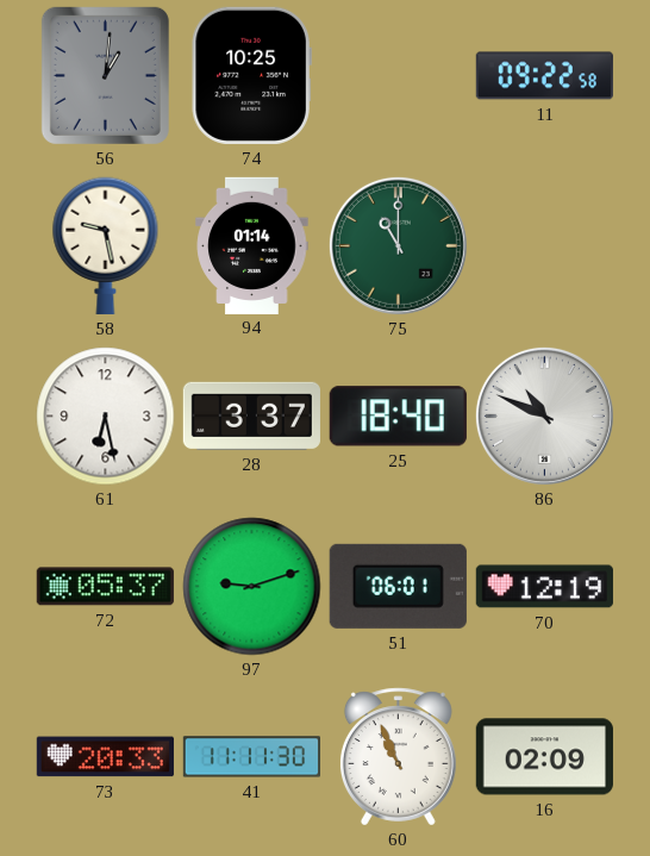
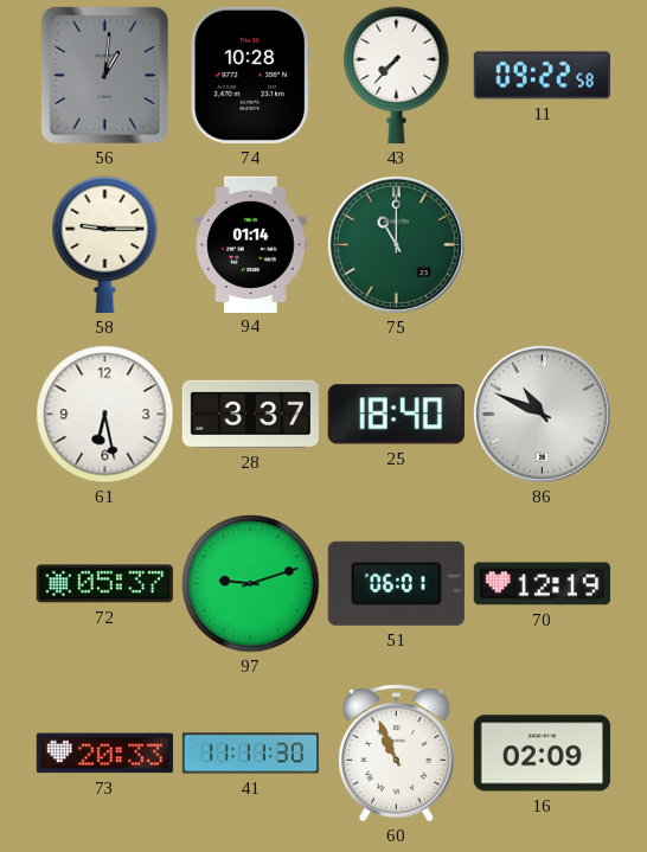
74: 10:25 -> 10:28
43: none -> 7:37
58: 9:28 -> 9:15
